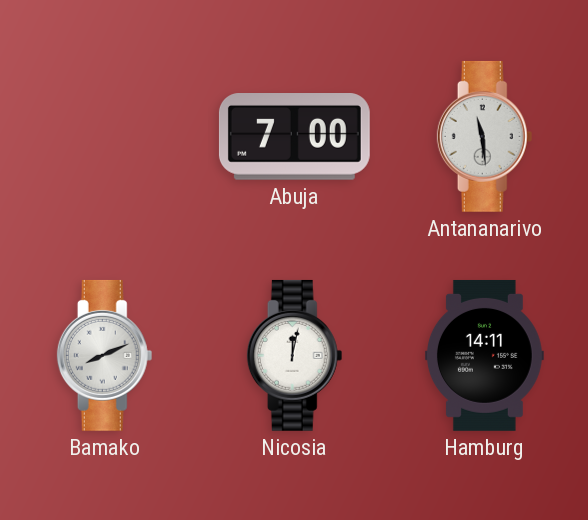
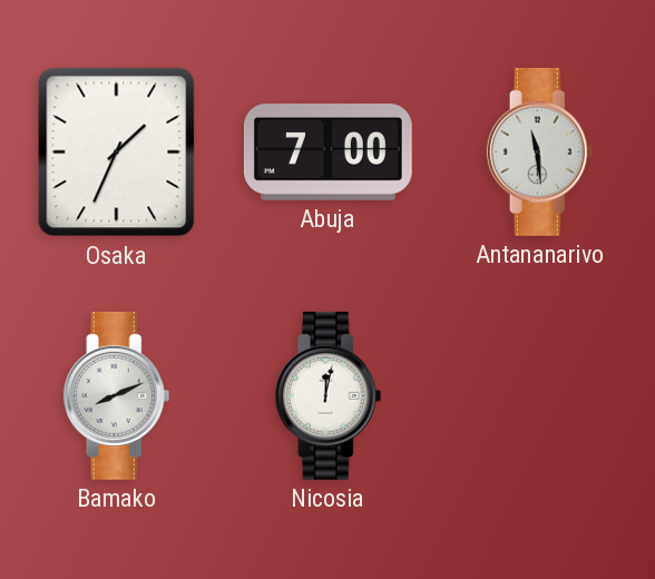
Osaka: none -> 1:34
Hamburg: 14:11 -> none
